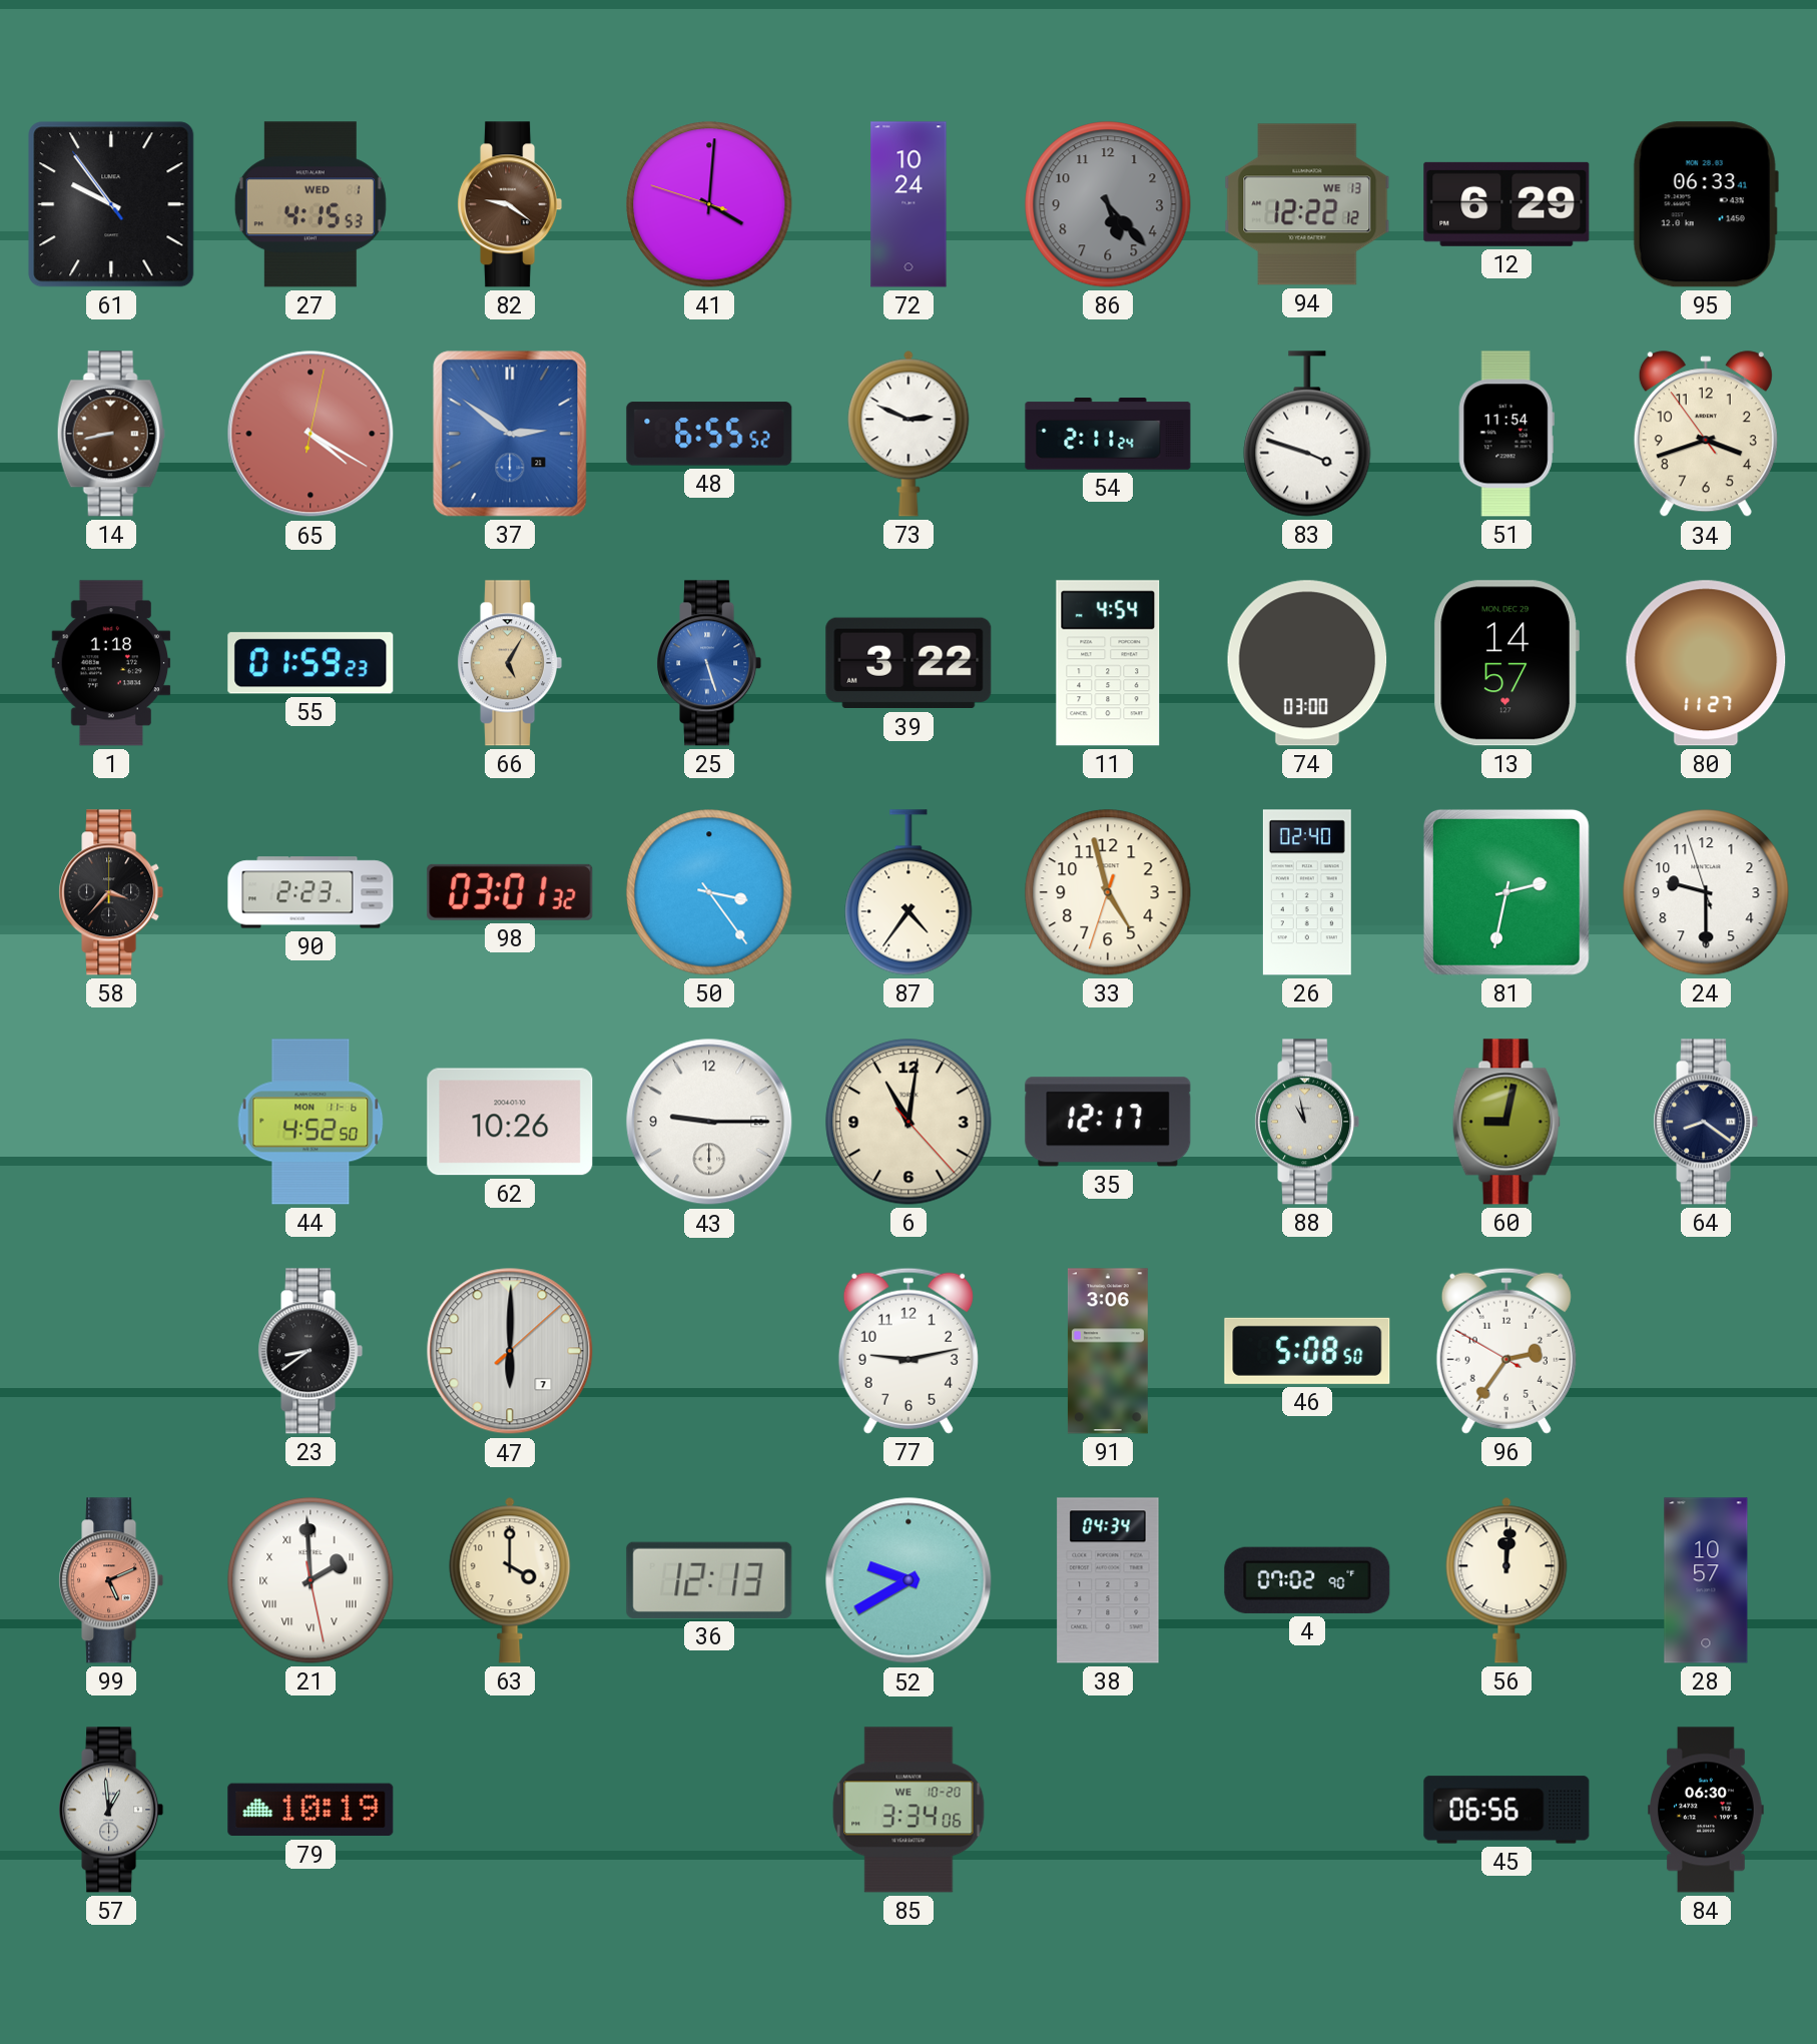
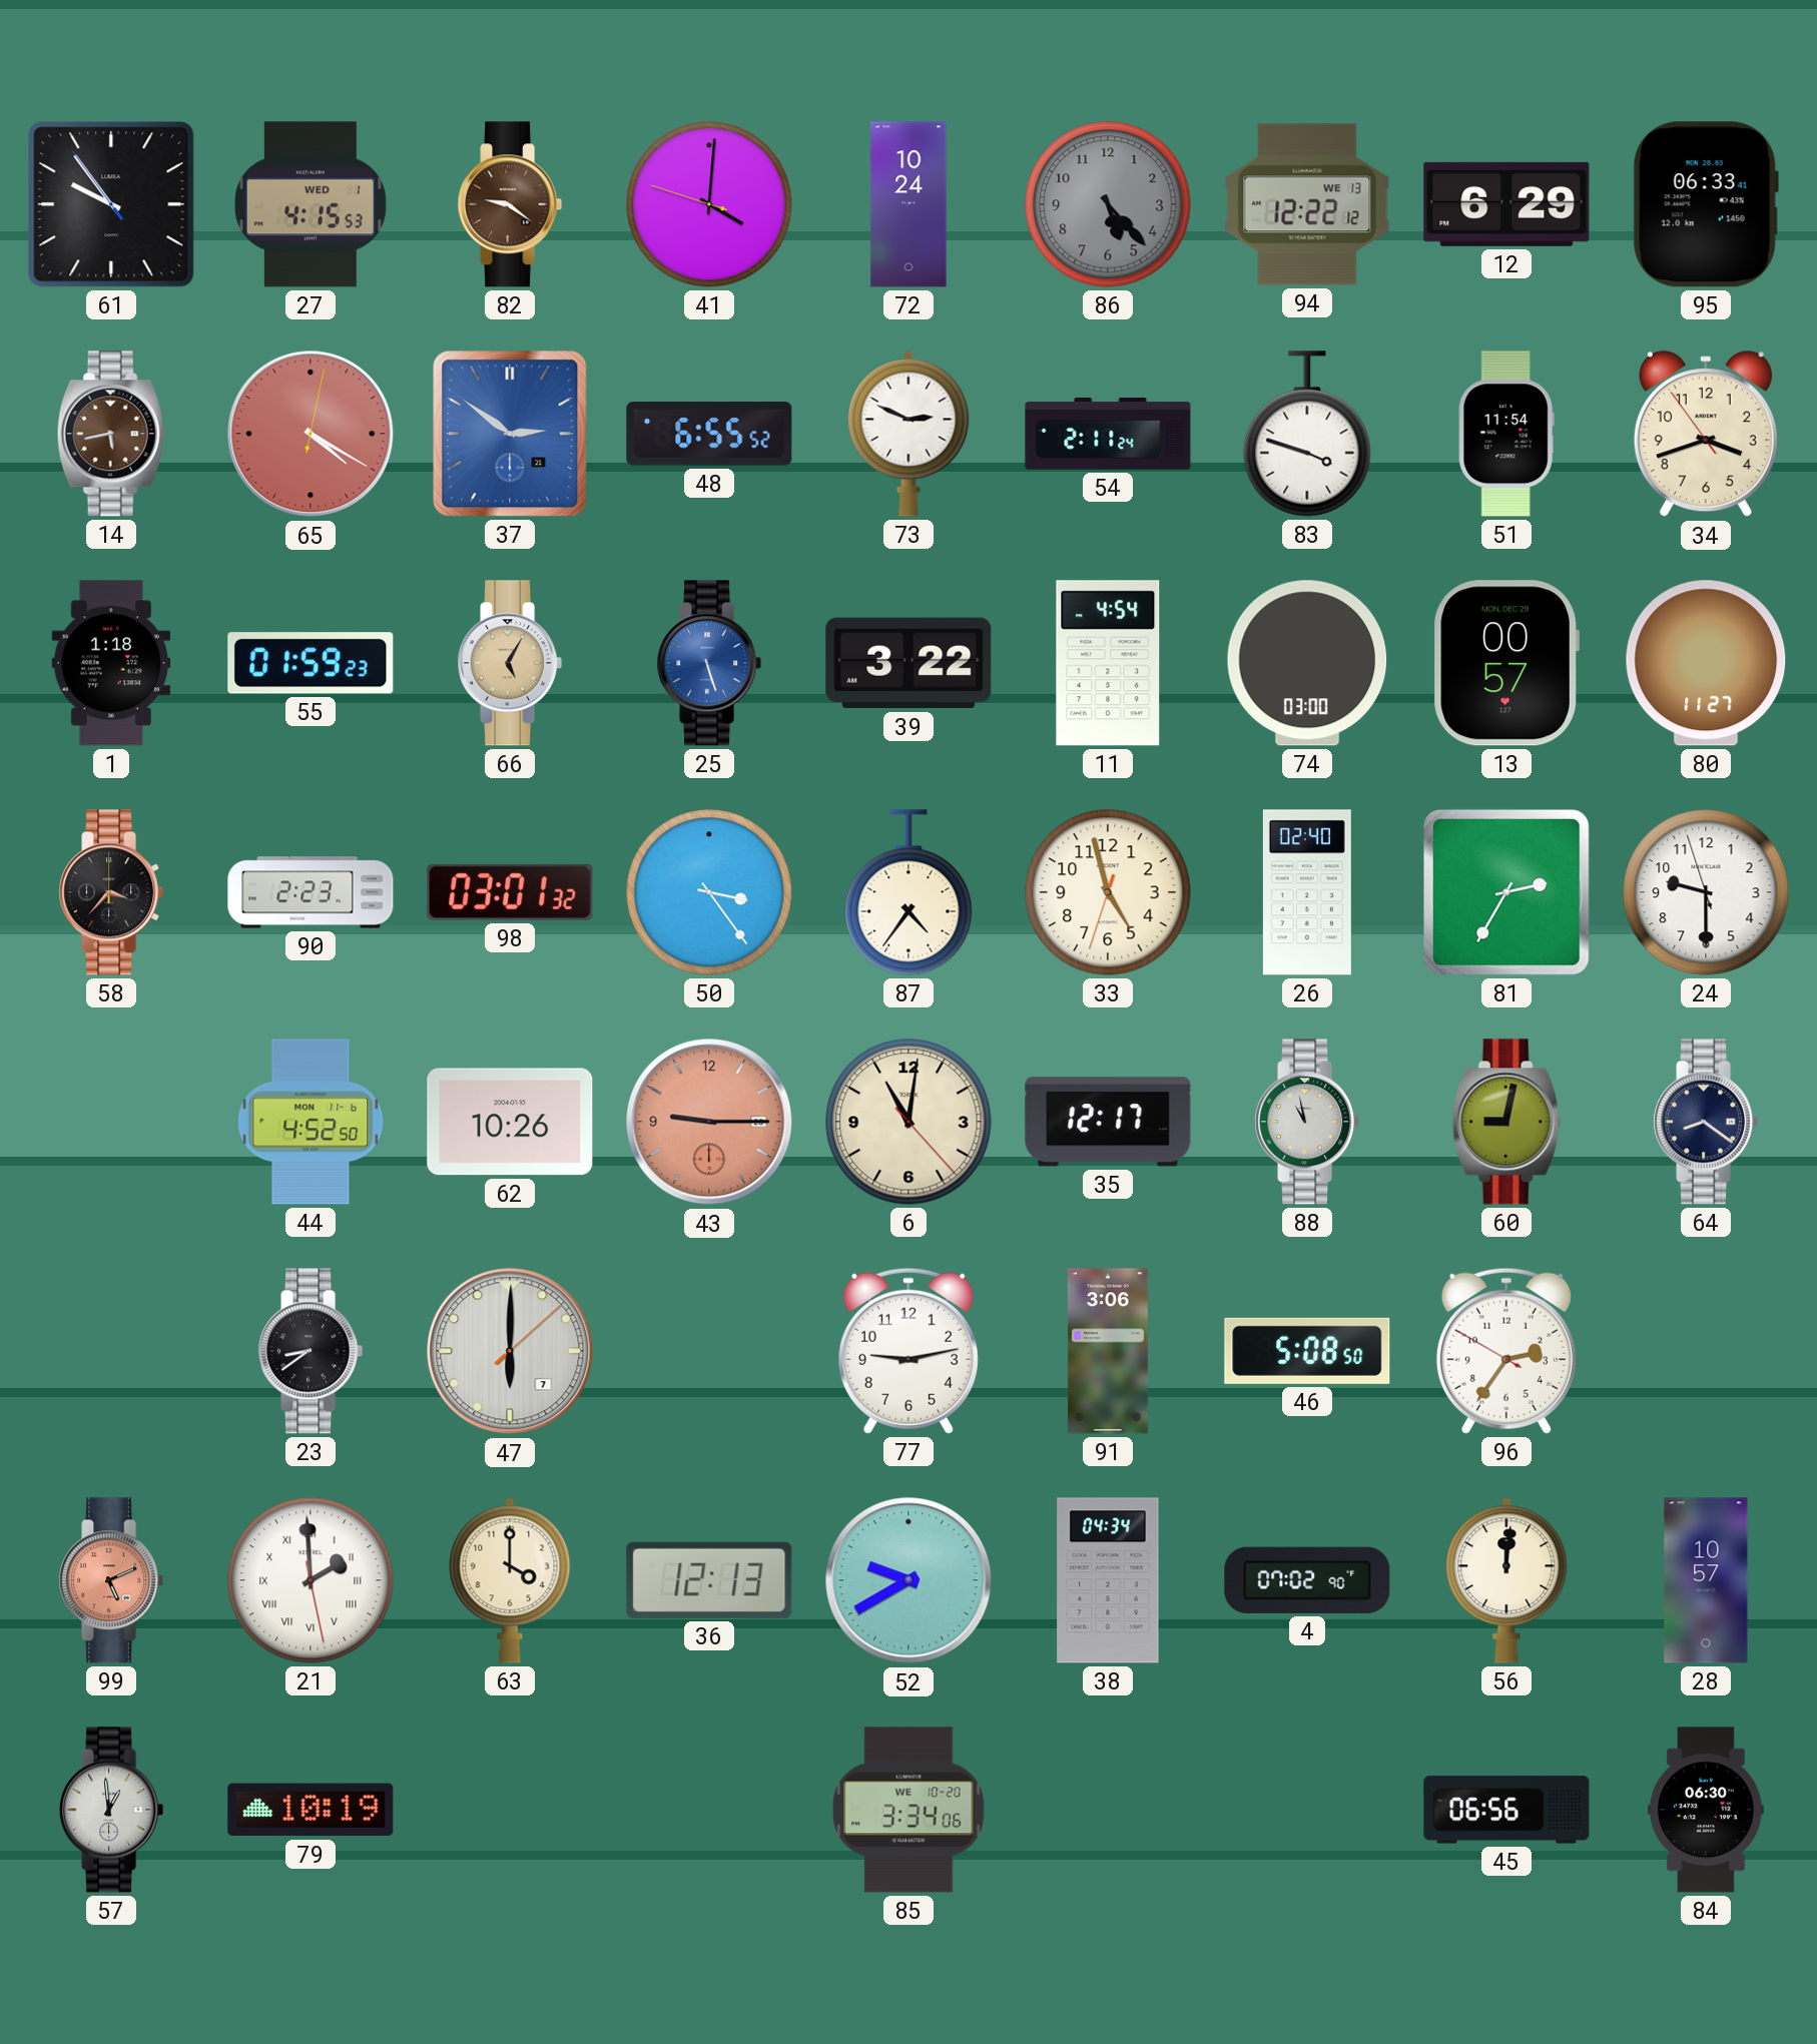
14: 8:43 -> 5:43
13: 14:57 -> 00:57
81: 2:32 -> 2:35
43 dial: white -> salmon
